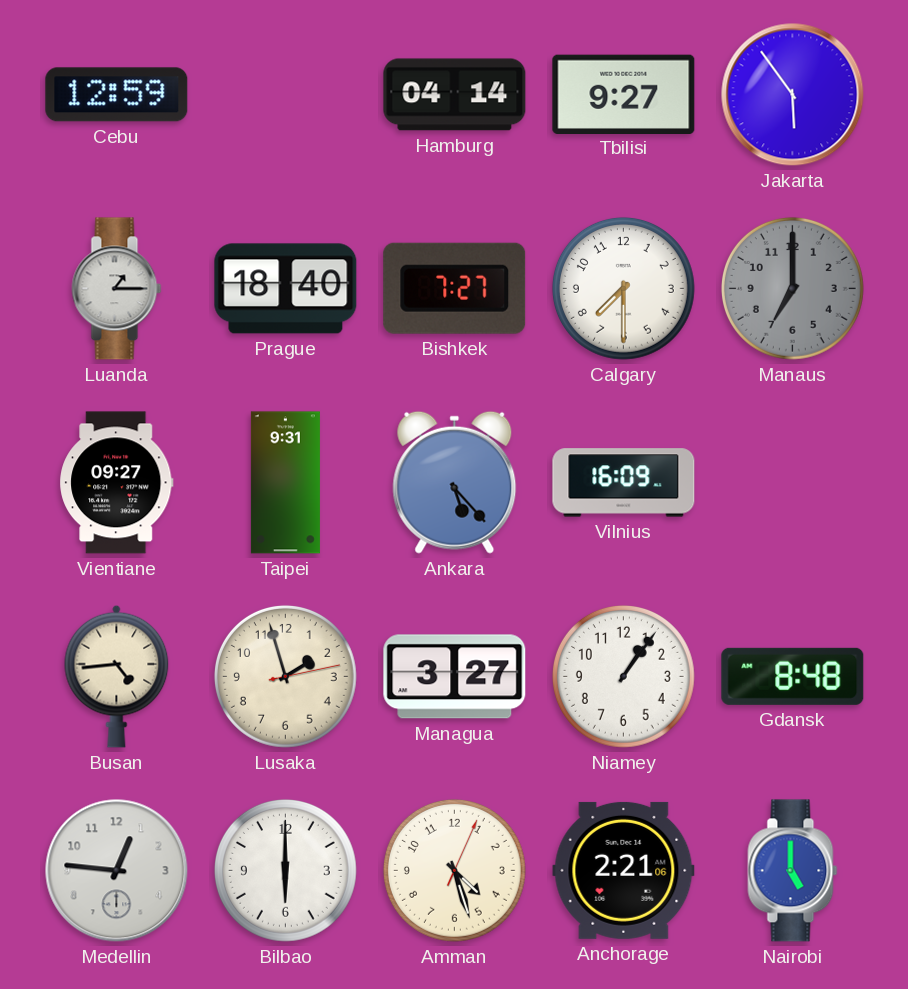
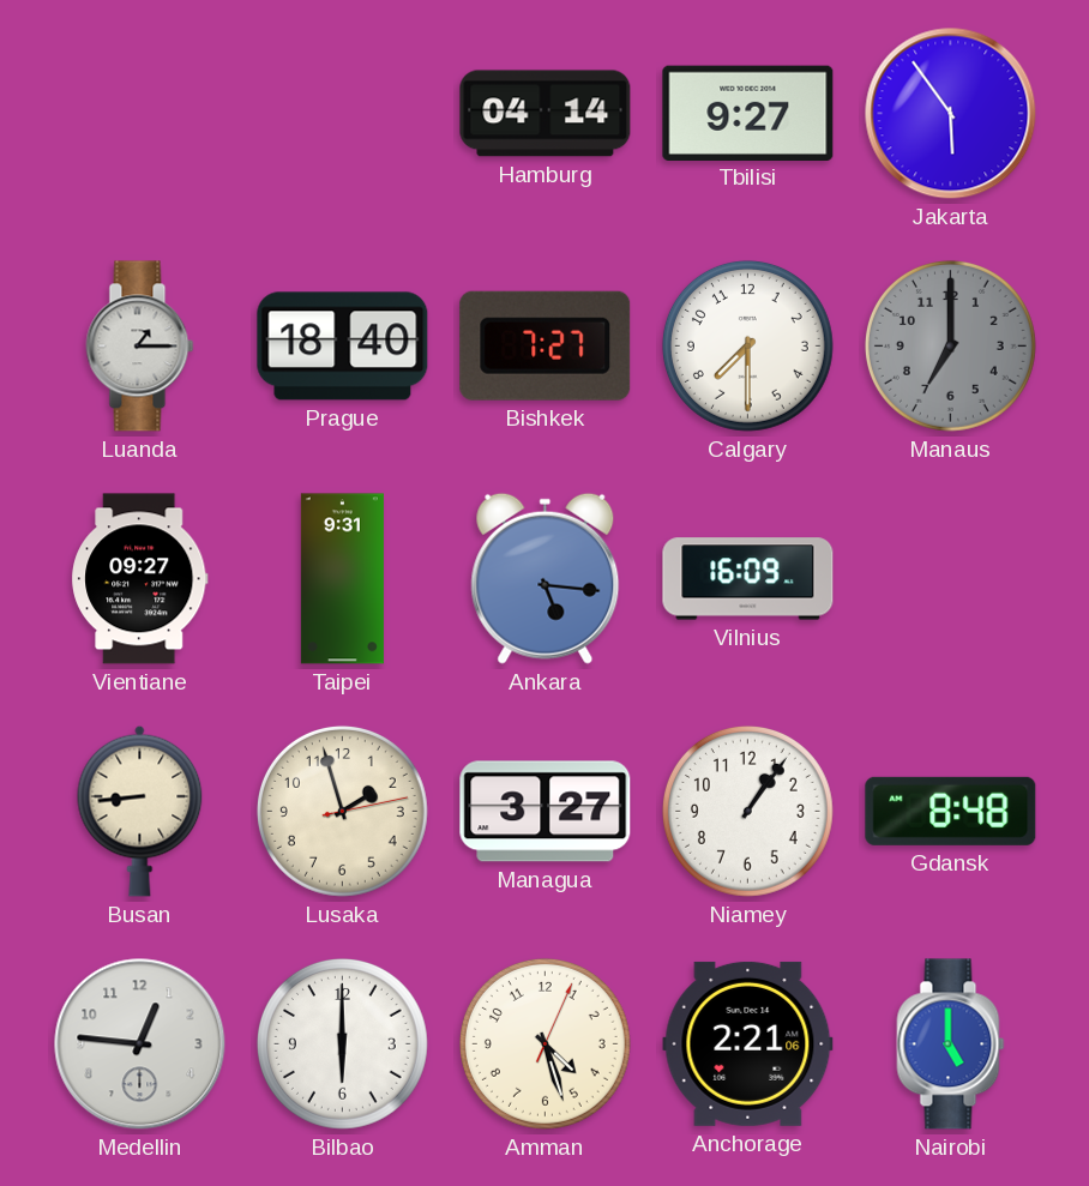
Cebu: 12:59 -> none
Ankara: 5:23 -> 5:16
Busan: 4:44 -> 8:44
